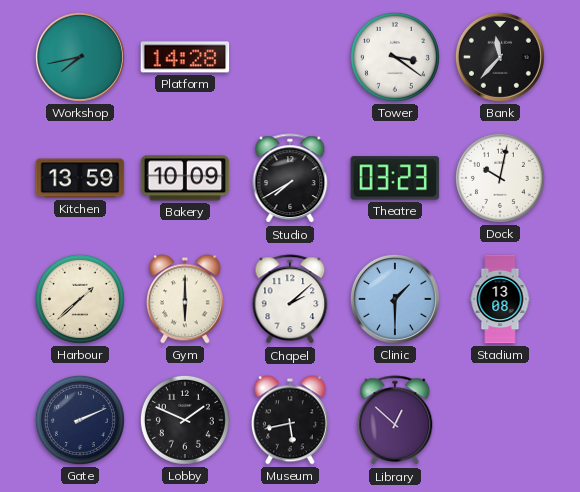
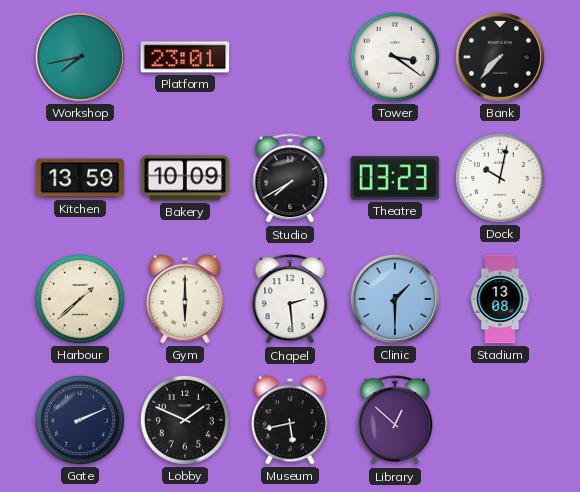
Platform: 14:28 -> 23:01
Bank: 11:37 -> 7:37
Chapel: 2:08 -> 2:29
